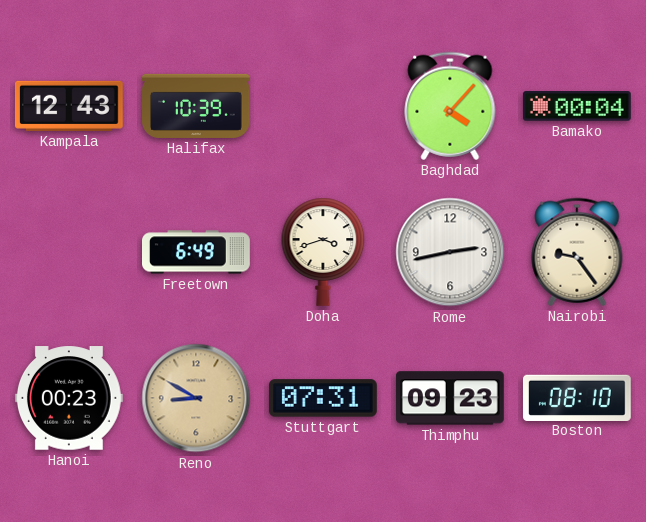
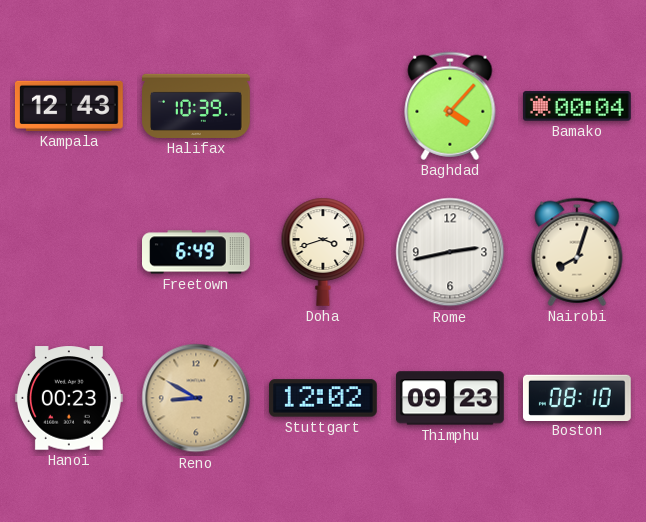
Nairobi: 9:24 -> 8:03
Stuttgart: 07:31 -> 12:02
